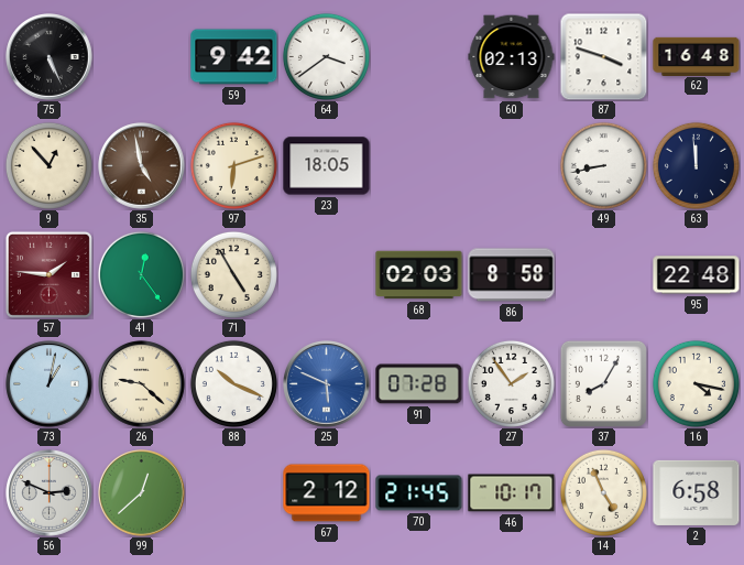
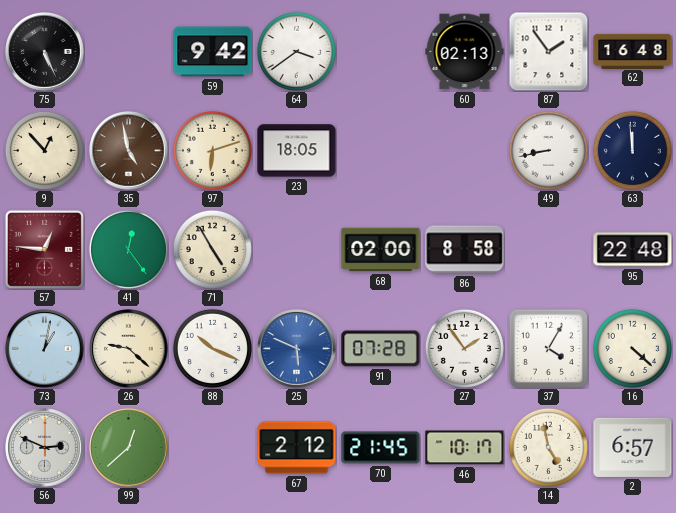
87: 3:48 -> 1:54
57: 1:46 -> 12:46
68: 02:03 -> 02:00
37: 8:05 -> 4:05
16: 4:17 -> 4:22
14: 4:56 -> 4:58
2: 6:58 -> 6:57
